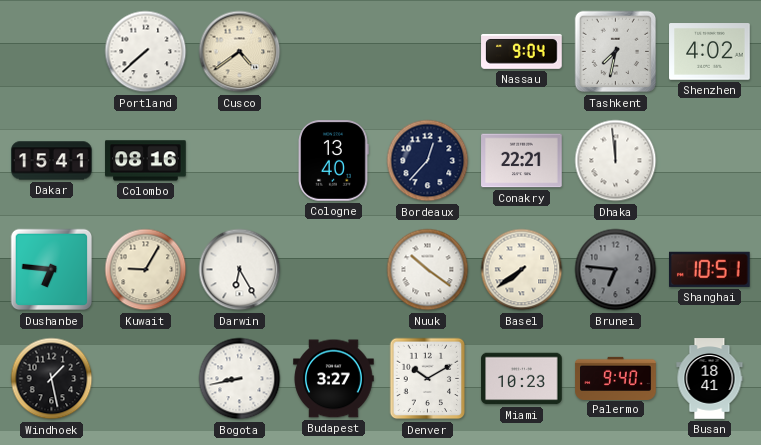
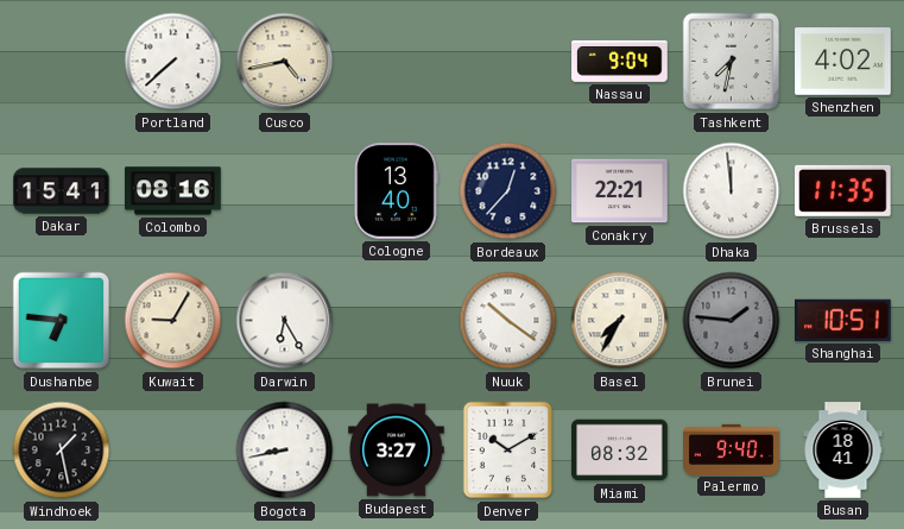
Cusco: 4:39 -> 4:43
Brussels: none -> 11:35
Basel: 7:39 -> 7:35
Brunei: 6:46 -> 1:46
Miami: 10:23 -> 08:32
